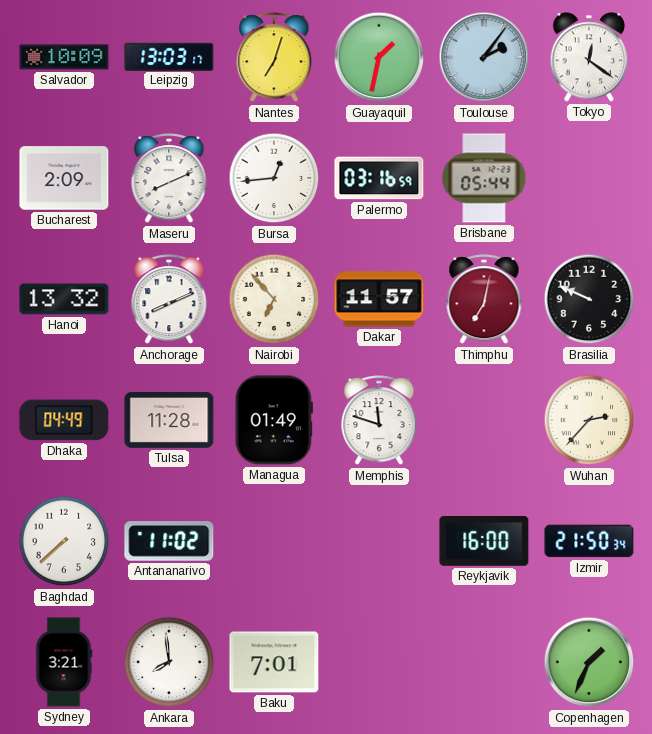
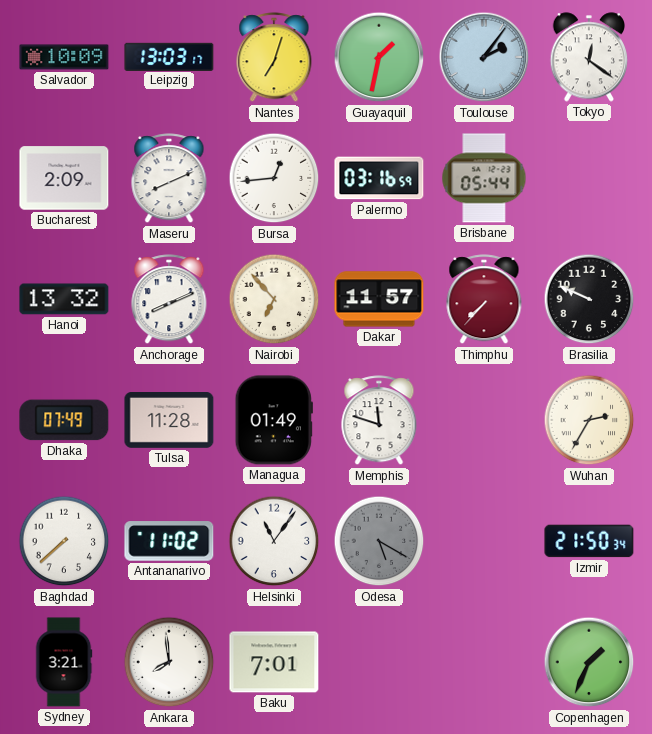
Thimphu: 7:02 -> 7:37
Dhaka: 04:49 -> 07:49
Wuhan: 2:37 -> 2:35
Helsinki: none -> 11:06
Odesa: none -> 5:20
Reykjavik: 16:00 -> none
